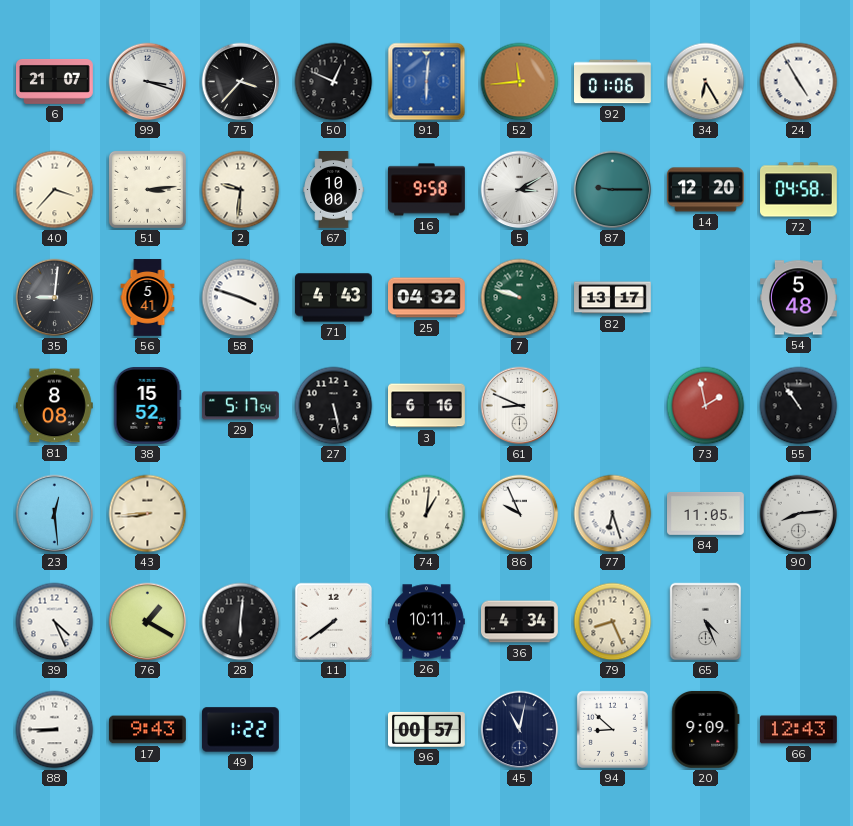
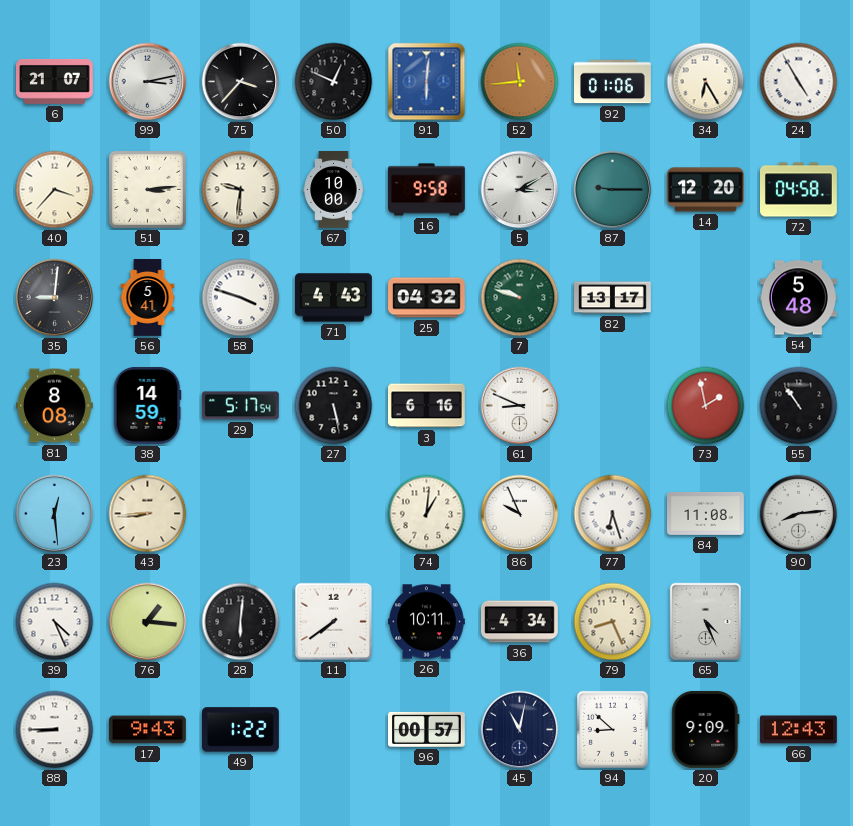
99: 3:18 -> 3:13
38: 15:52 -> 14:59
84: 11:05 -> 11:08
76: 1:20 -> 1:16
